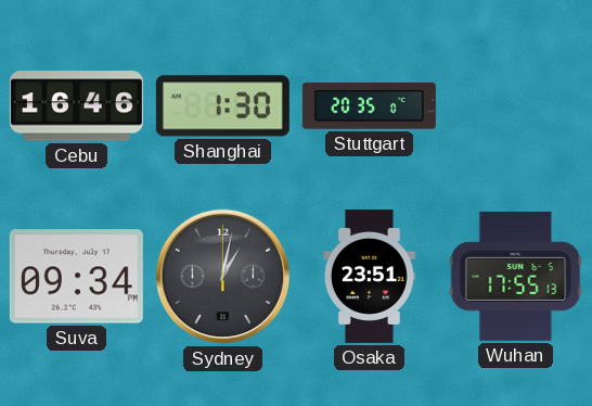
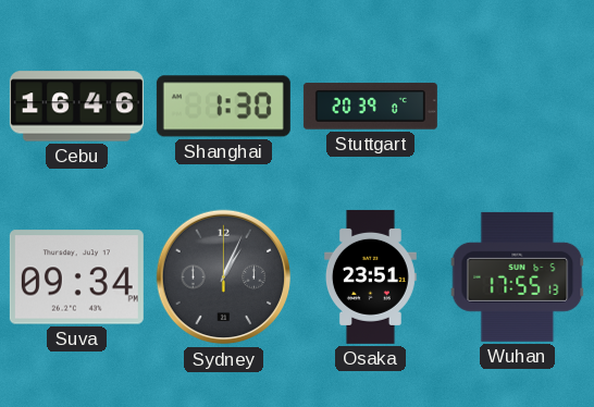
Stuttgart: 20:35 -> 20:39
Sydney: 1:02 -> 1:04
